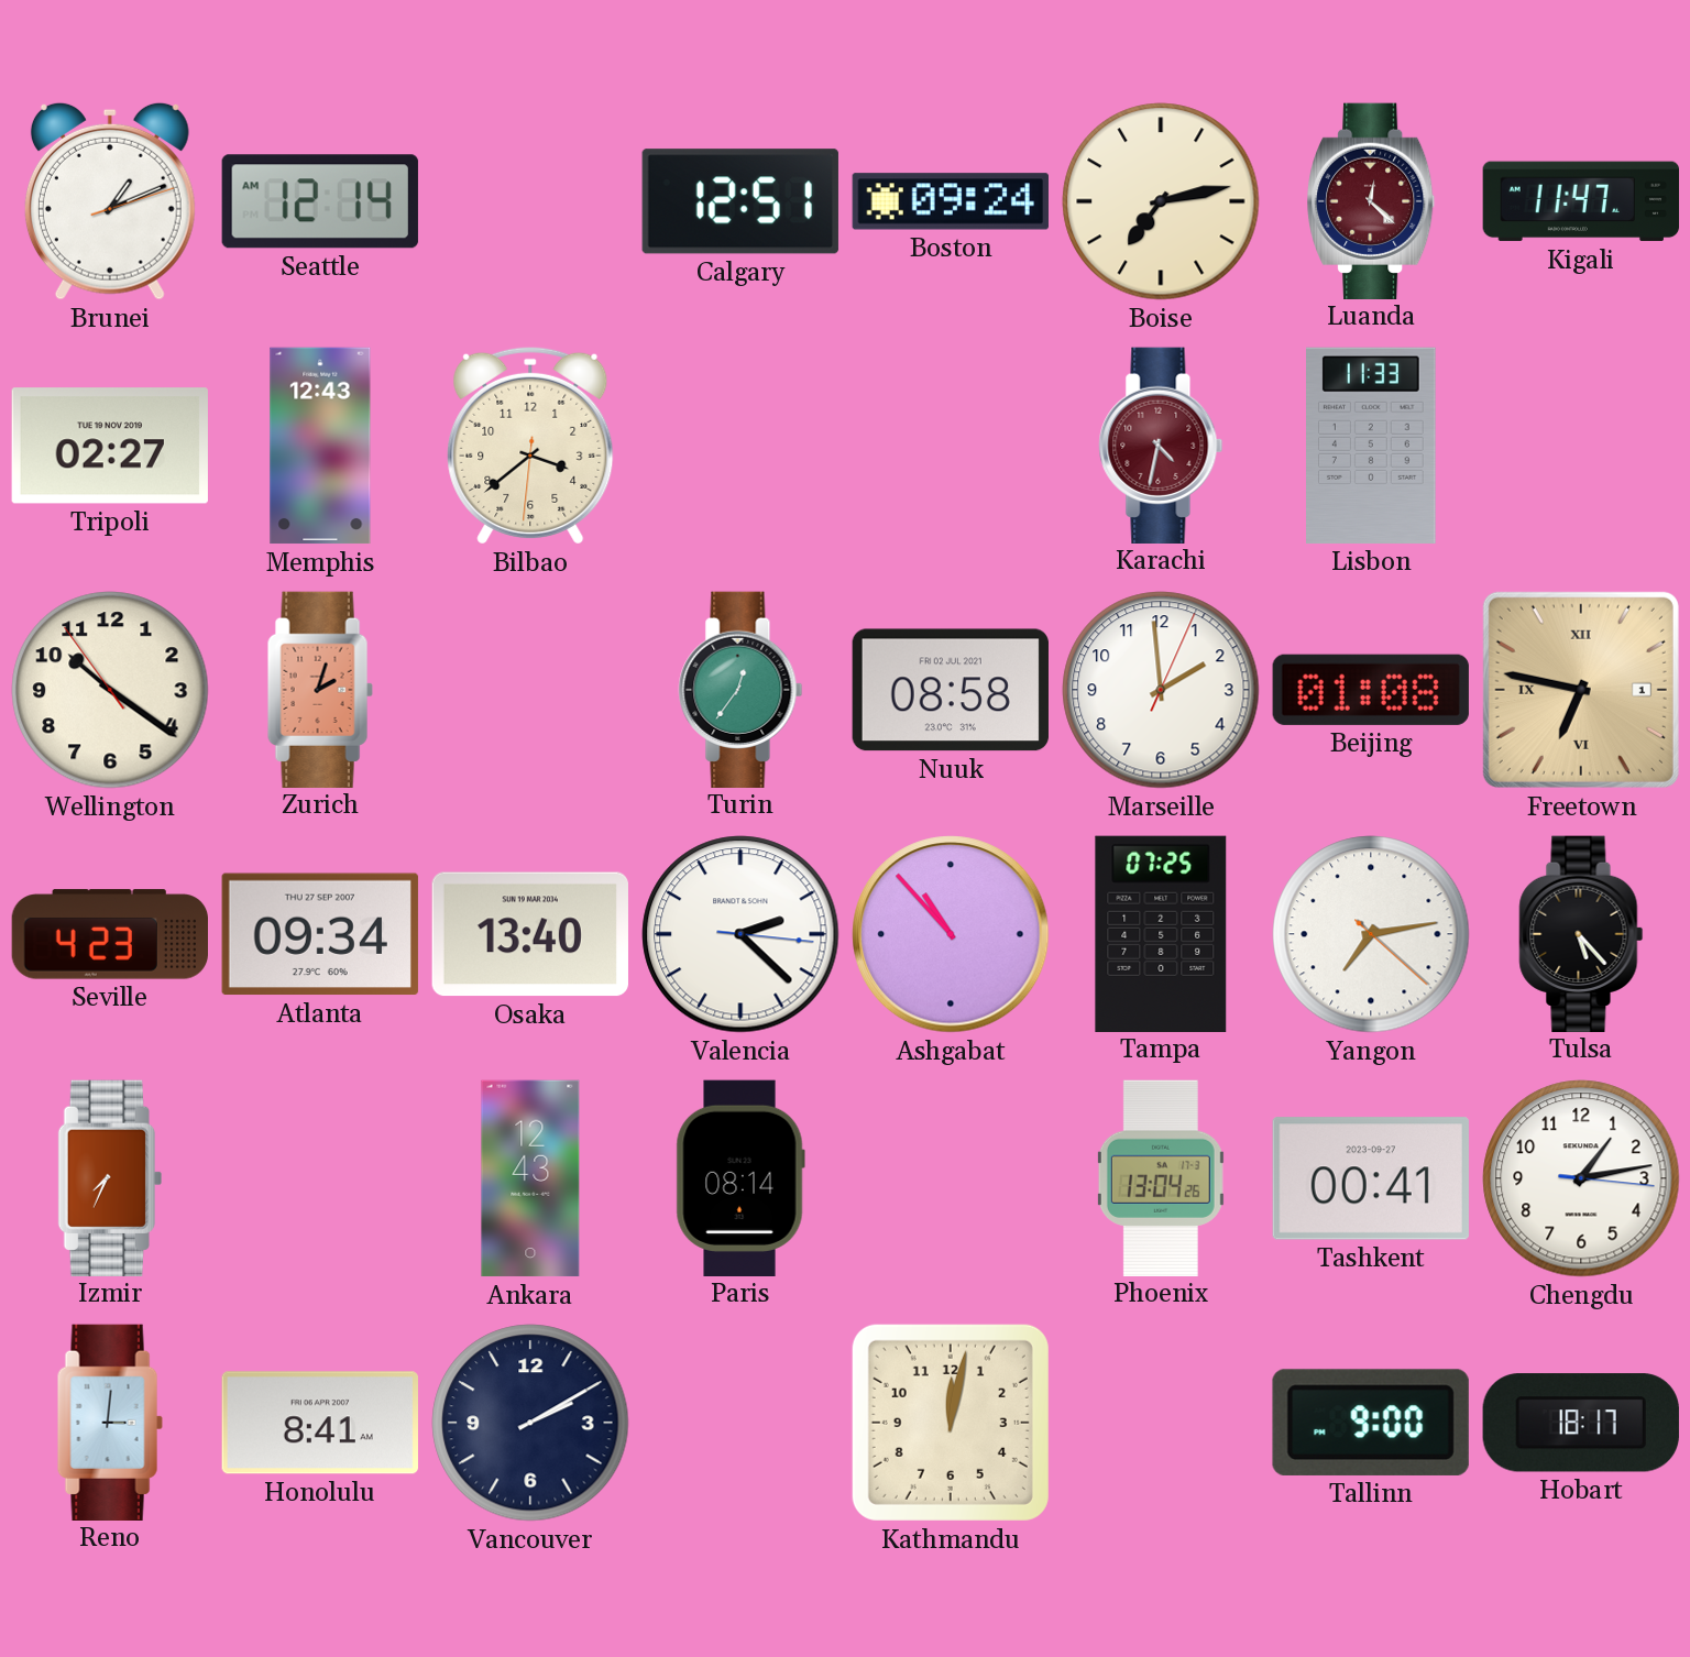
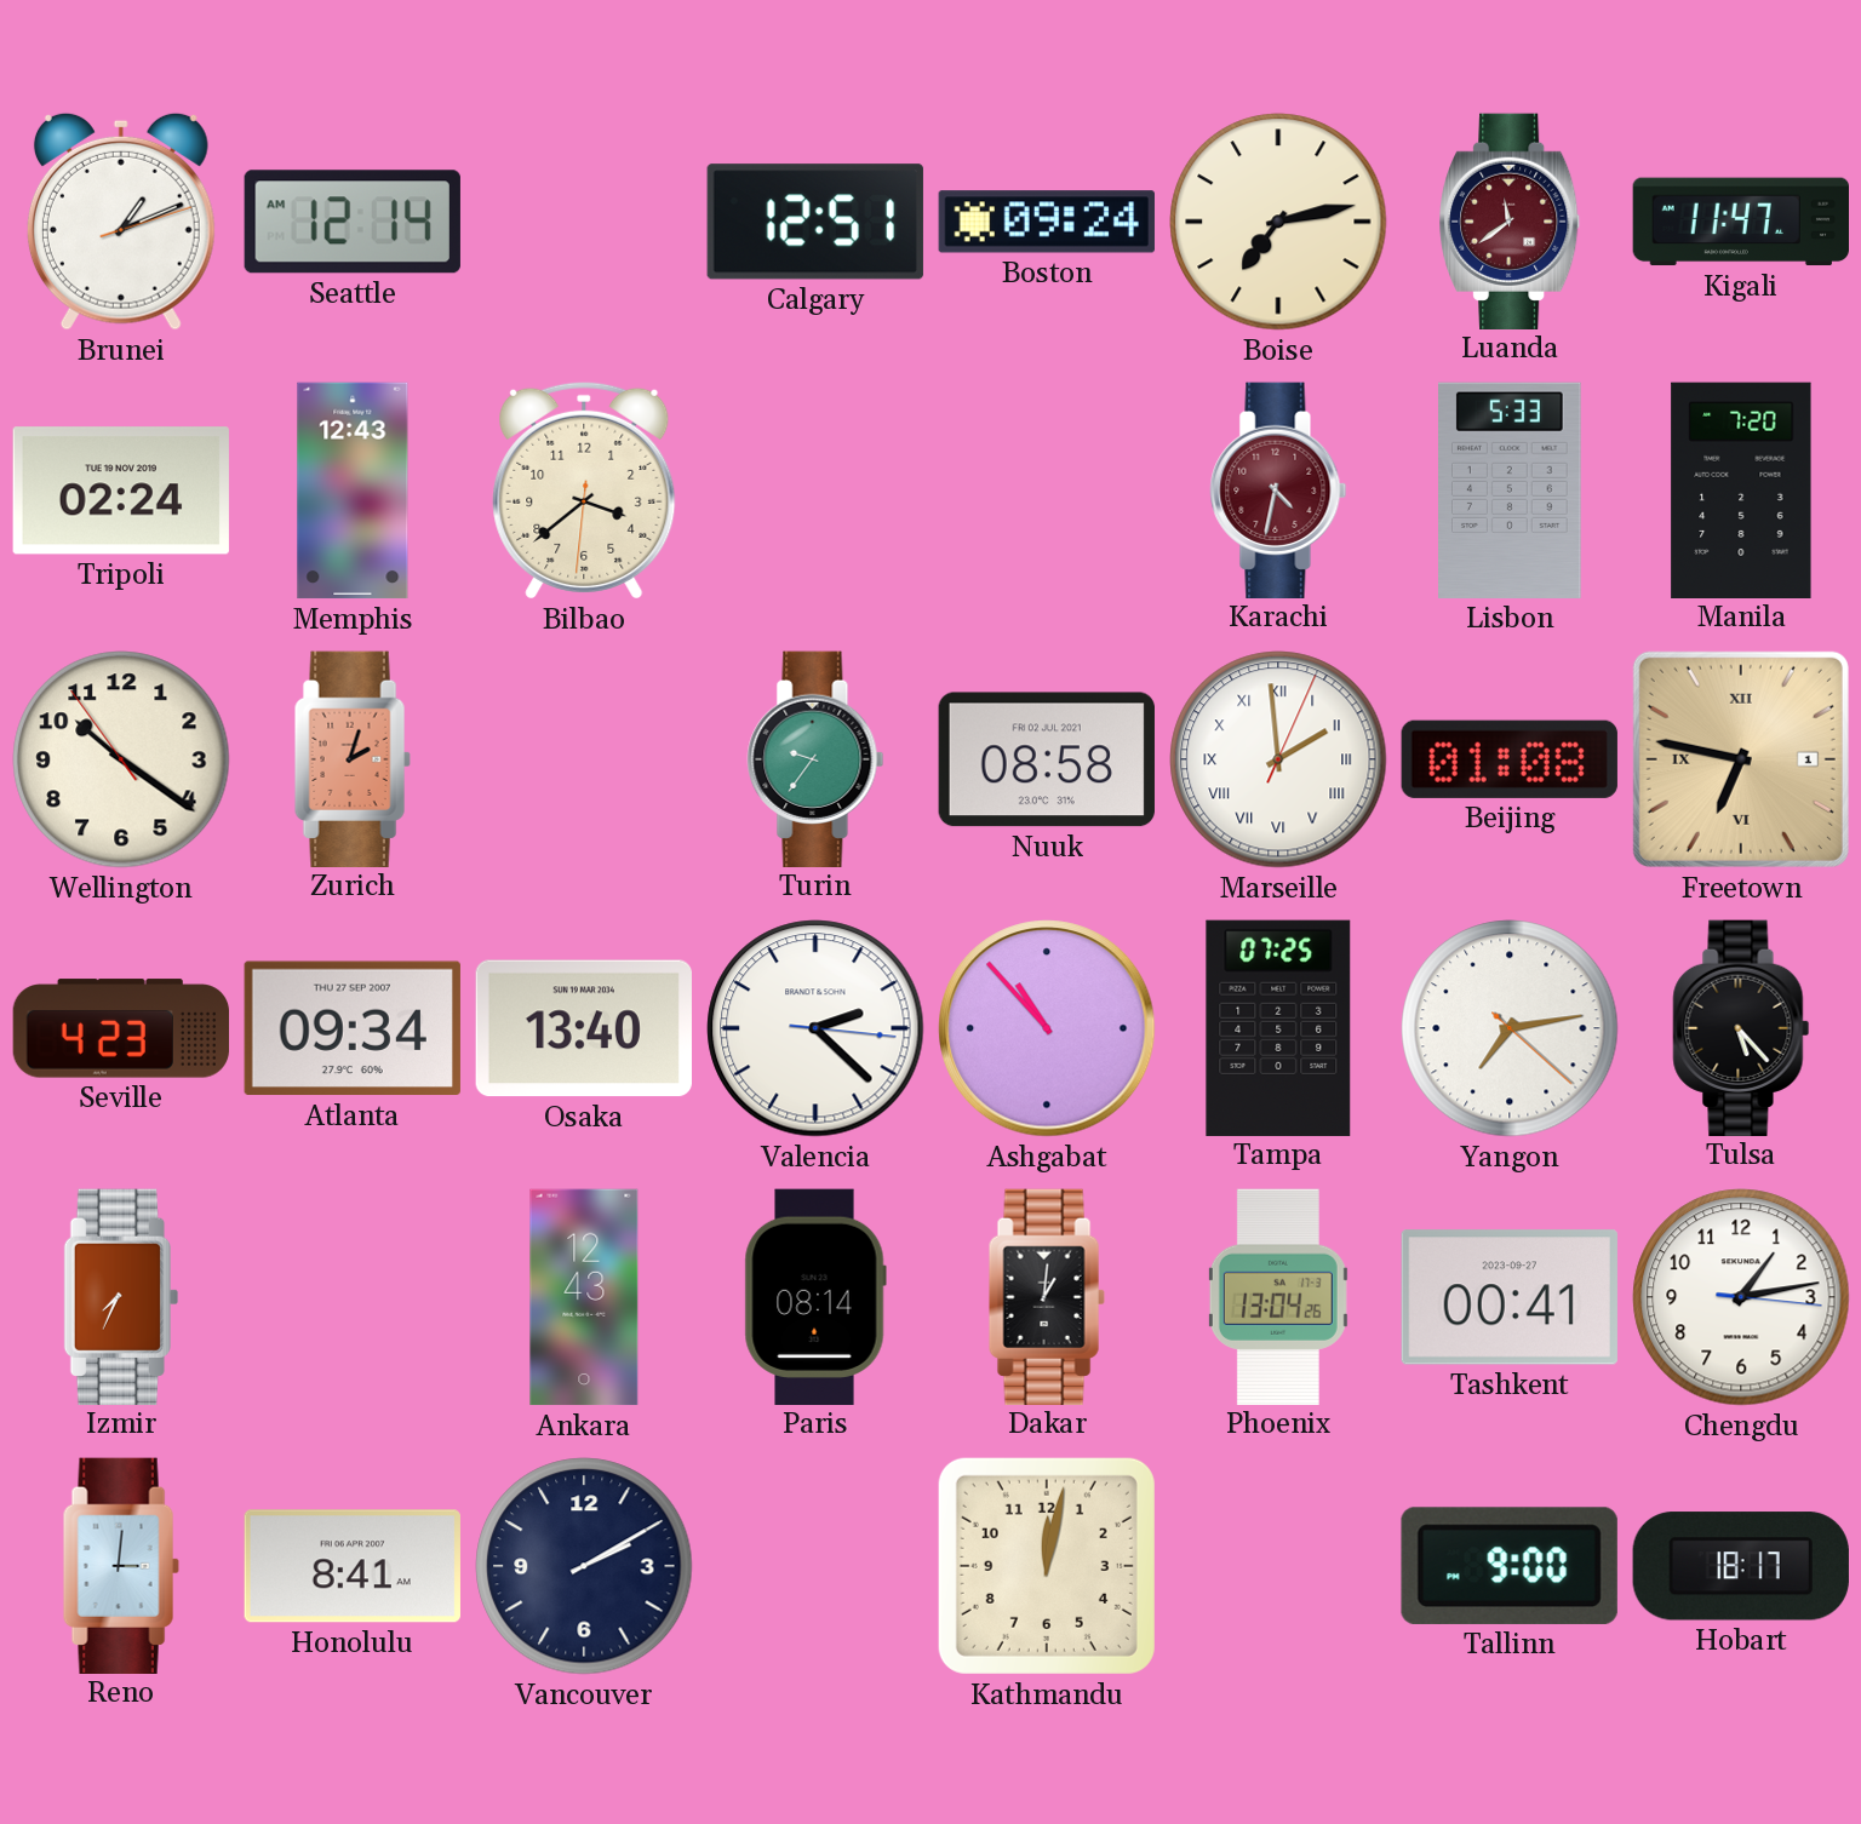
Luanda: 12:22 -> 11:39
Tripoli: 02:27 -> 02:24
Lisbon: 11:33 -> 5:33
Manila: none -> 7:20
Turin: 12:36 -> 9:36
Marseille numerals: Arabic -> Roman
Dakar: none -> 1:01
